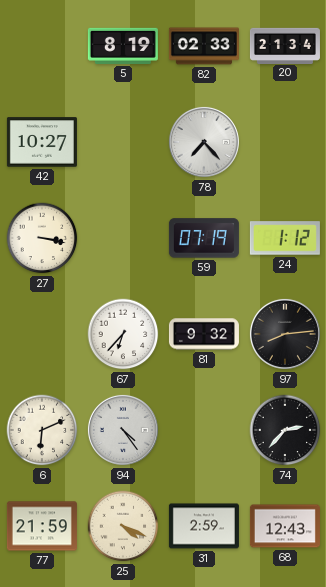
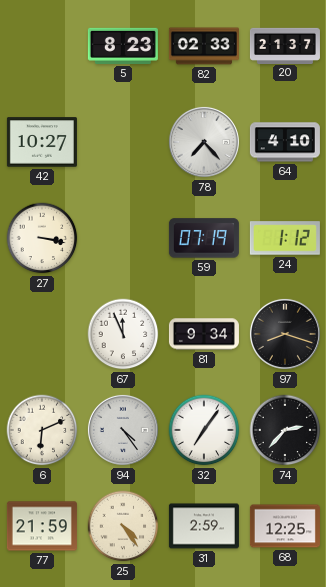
5: 8:19 -> 8:23
20: 21:34 -> 21:37
64: none -> 4:10
67: 6:37 -> 11:56
81: 9:32 -> 9:34
97: 8:14 -> 8:18
32: none -> 7:06
25: 4:19 -> 4:24
68: 12:43 -> 12:25
